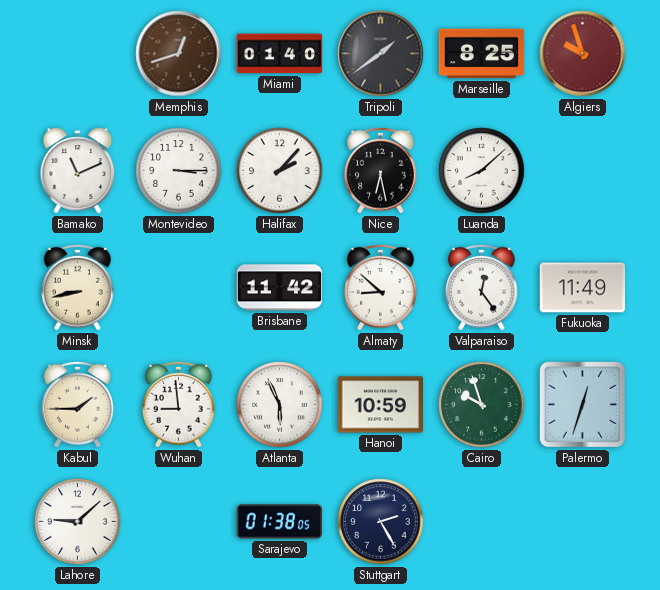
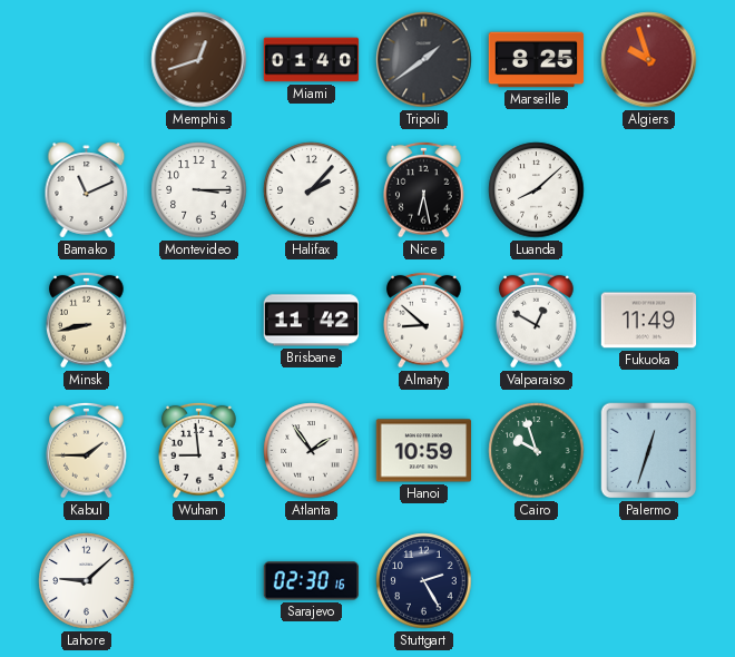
Valparaiso: 12:24 -> 12:50
Atlanta: 5:56 -> 1:54
Sarajevo: 01:38 -> 02:30
